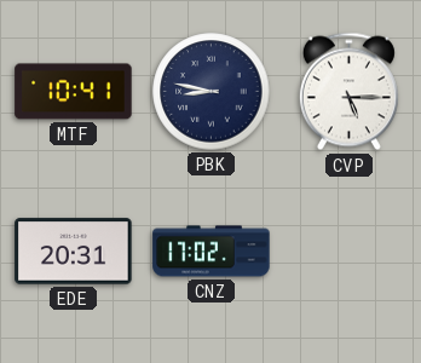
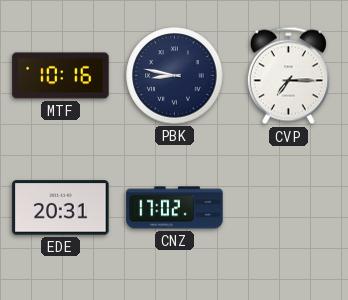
MTF: 10:41 -> 10:16
CVP: 5:15 -> 7:15
